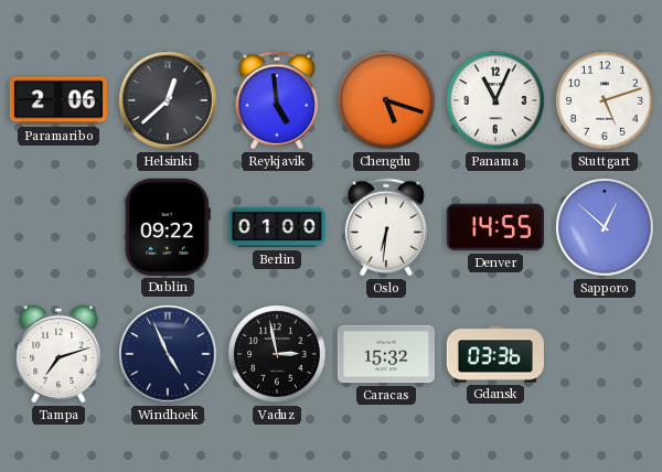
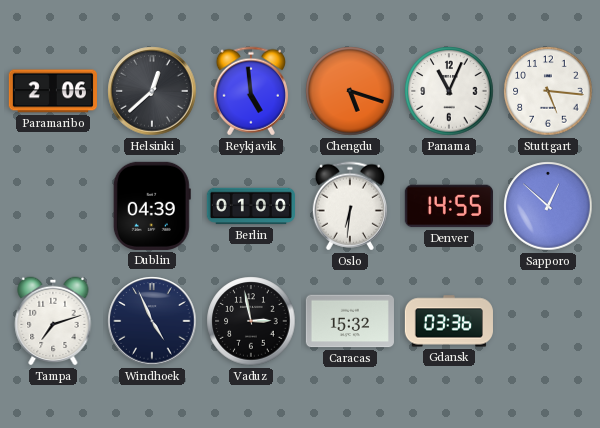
Stuttgart: 5:12 -> 5:16
Dublin: 09:22 -> 04:39
